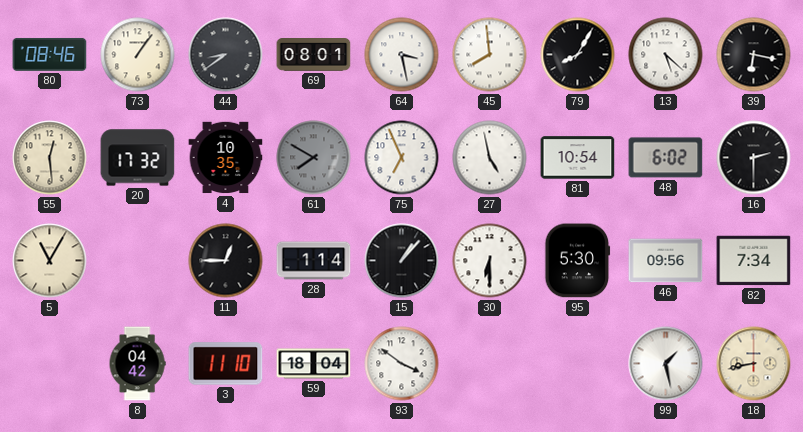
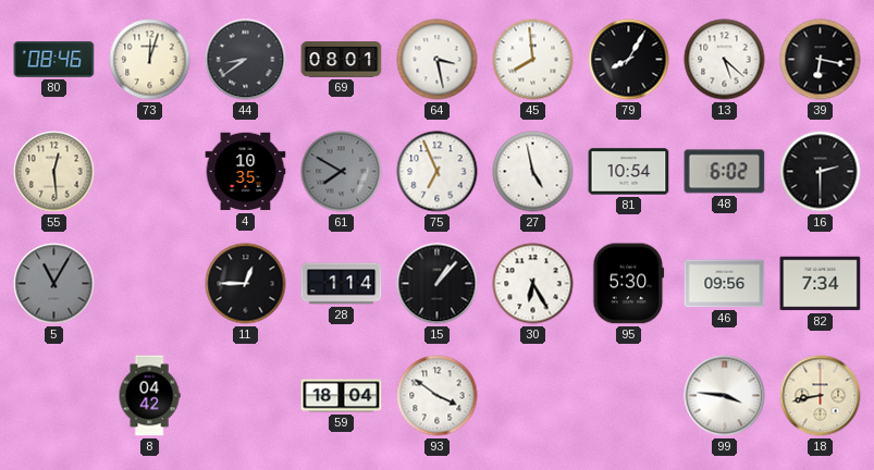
73: 1:06 -> 12:03
20: 17:32 -> none
5 dial: cream -> grey
30: 6:30 -> 6:25
3: 11:10 -> none
99: 1:28 -> 3:46
